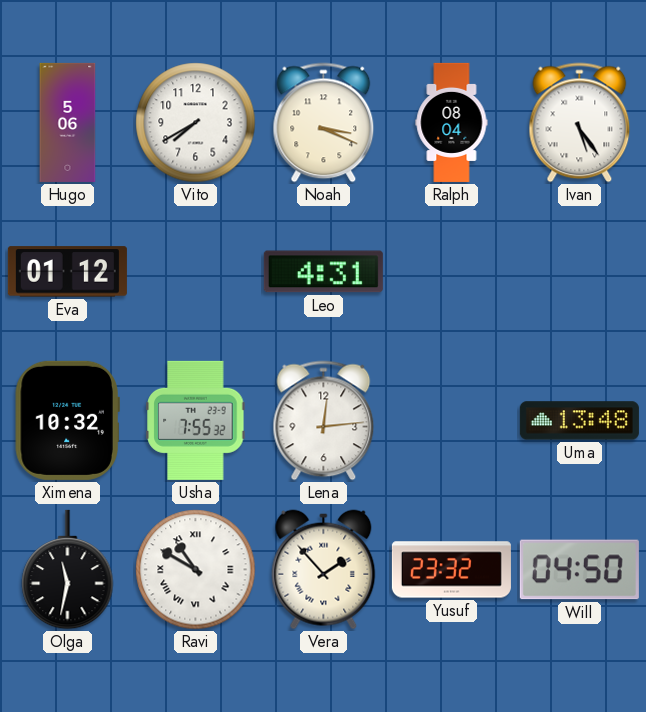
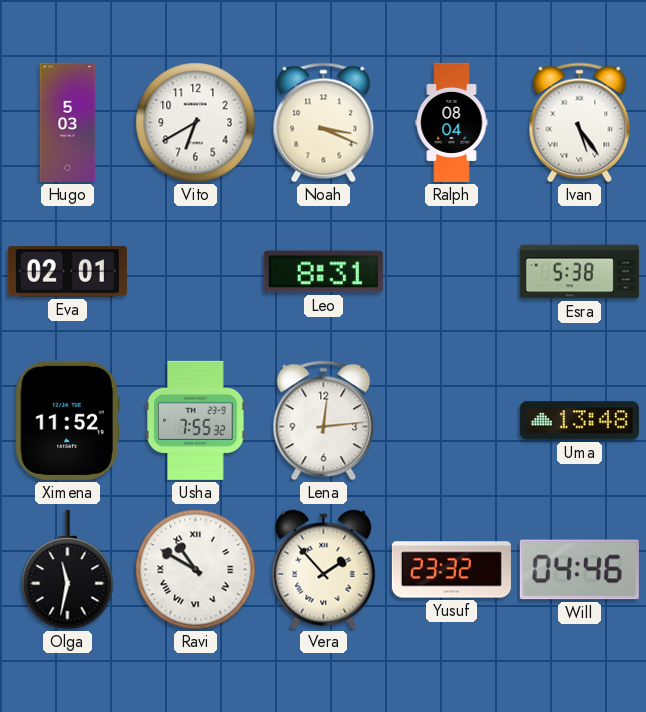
Hugo: 5:06 -> 5:03
Vito: 7:40 -> 6:40
Eva: 01:12 -> 02:01
Leo: 4:31 -> 8:31
Esra: none -> 5:38
Ximena: 10:32 -> 11:52
Will: 04:50 -> 04:46
